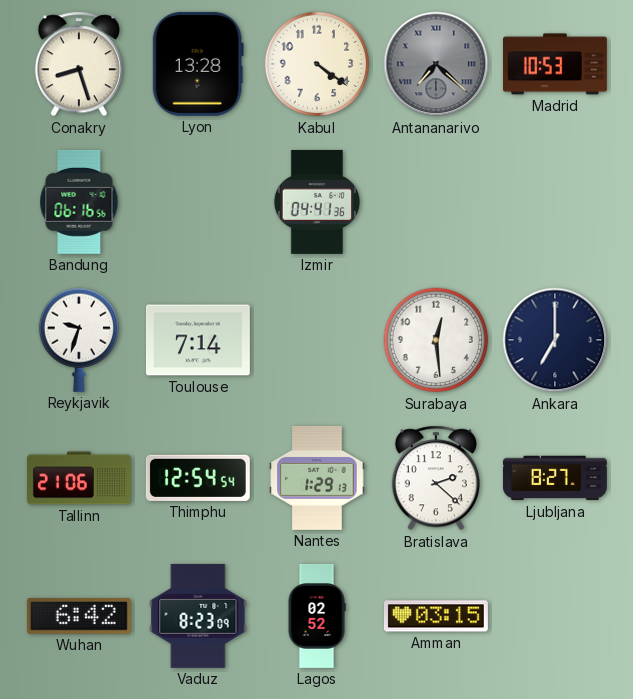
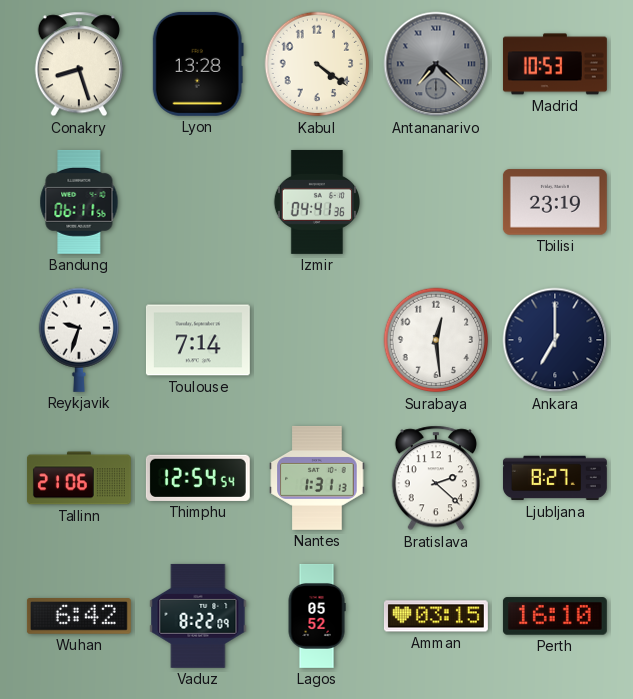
Bandung: 06:16 -> 06:11
Tbilisi: none -> 23:19
Nantes: 1:29 -> 1:31
Vaduz: 8:23 -> 8:22
Lagos: 02:52 -> 05:52
Perth: none -> 16:10
